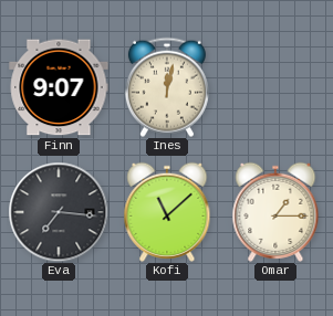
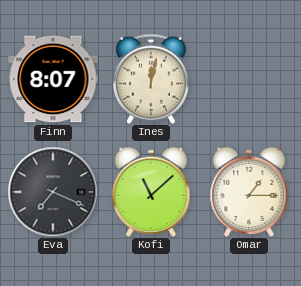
Finn: 9:07 -> 8:07
Eva: 7:16 -> 7:19
